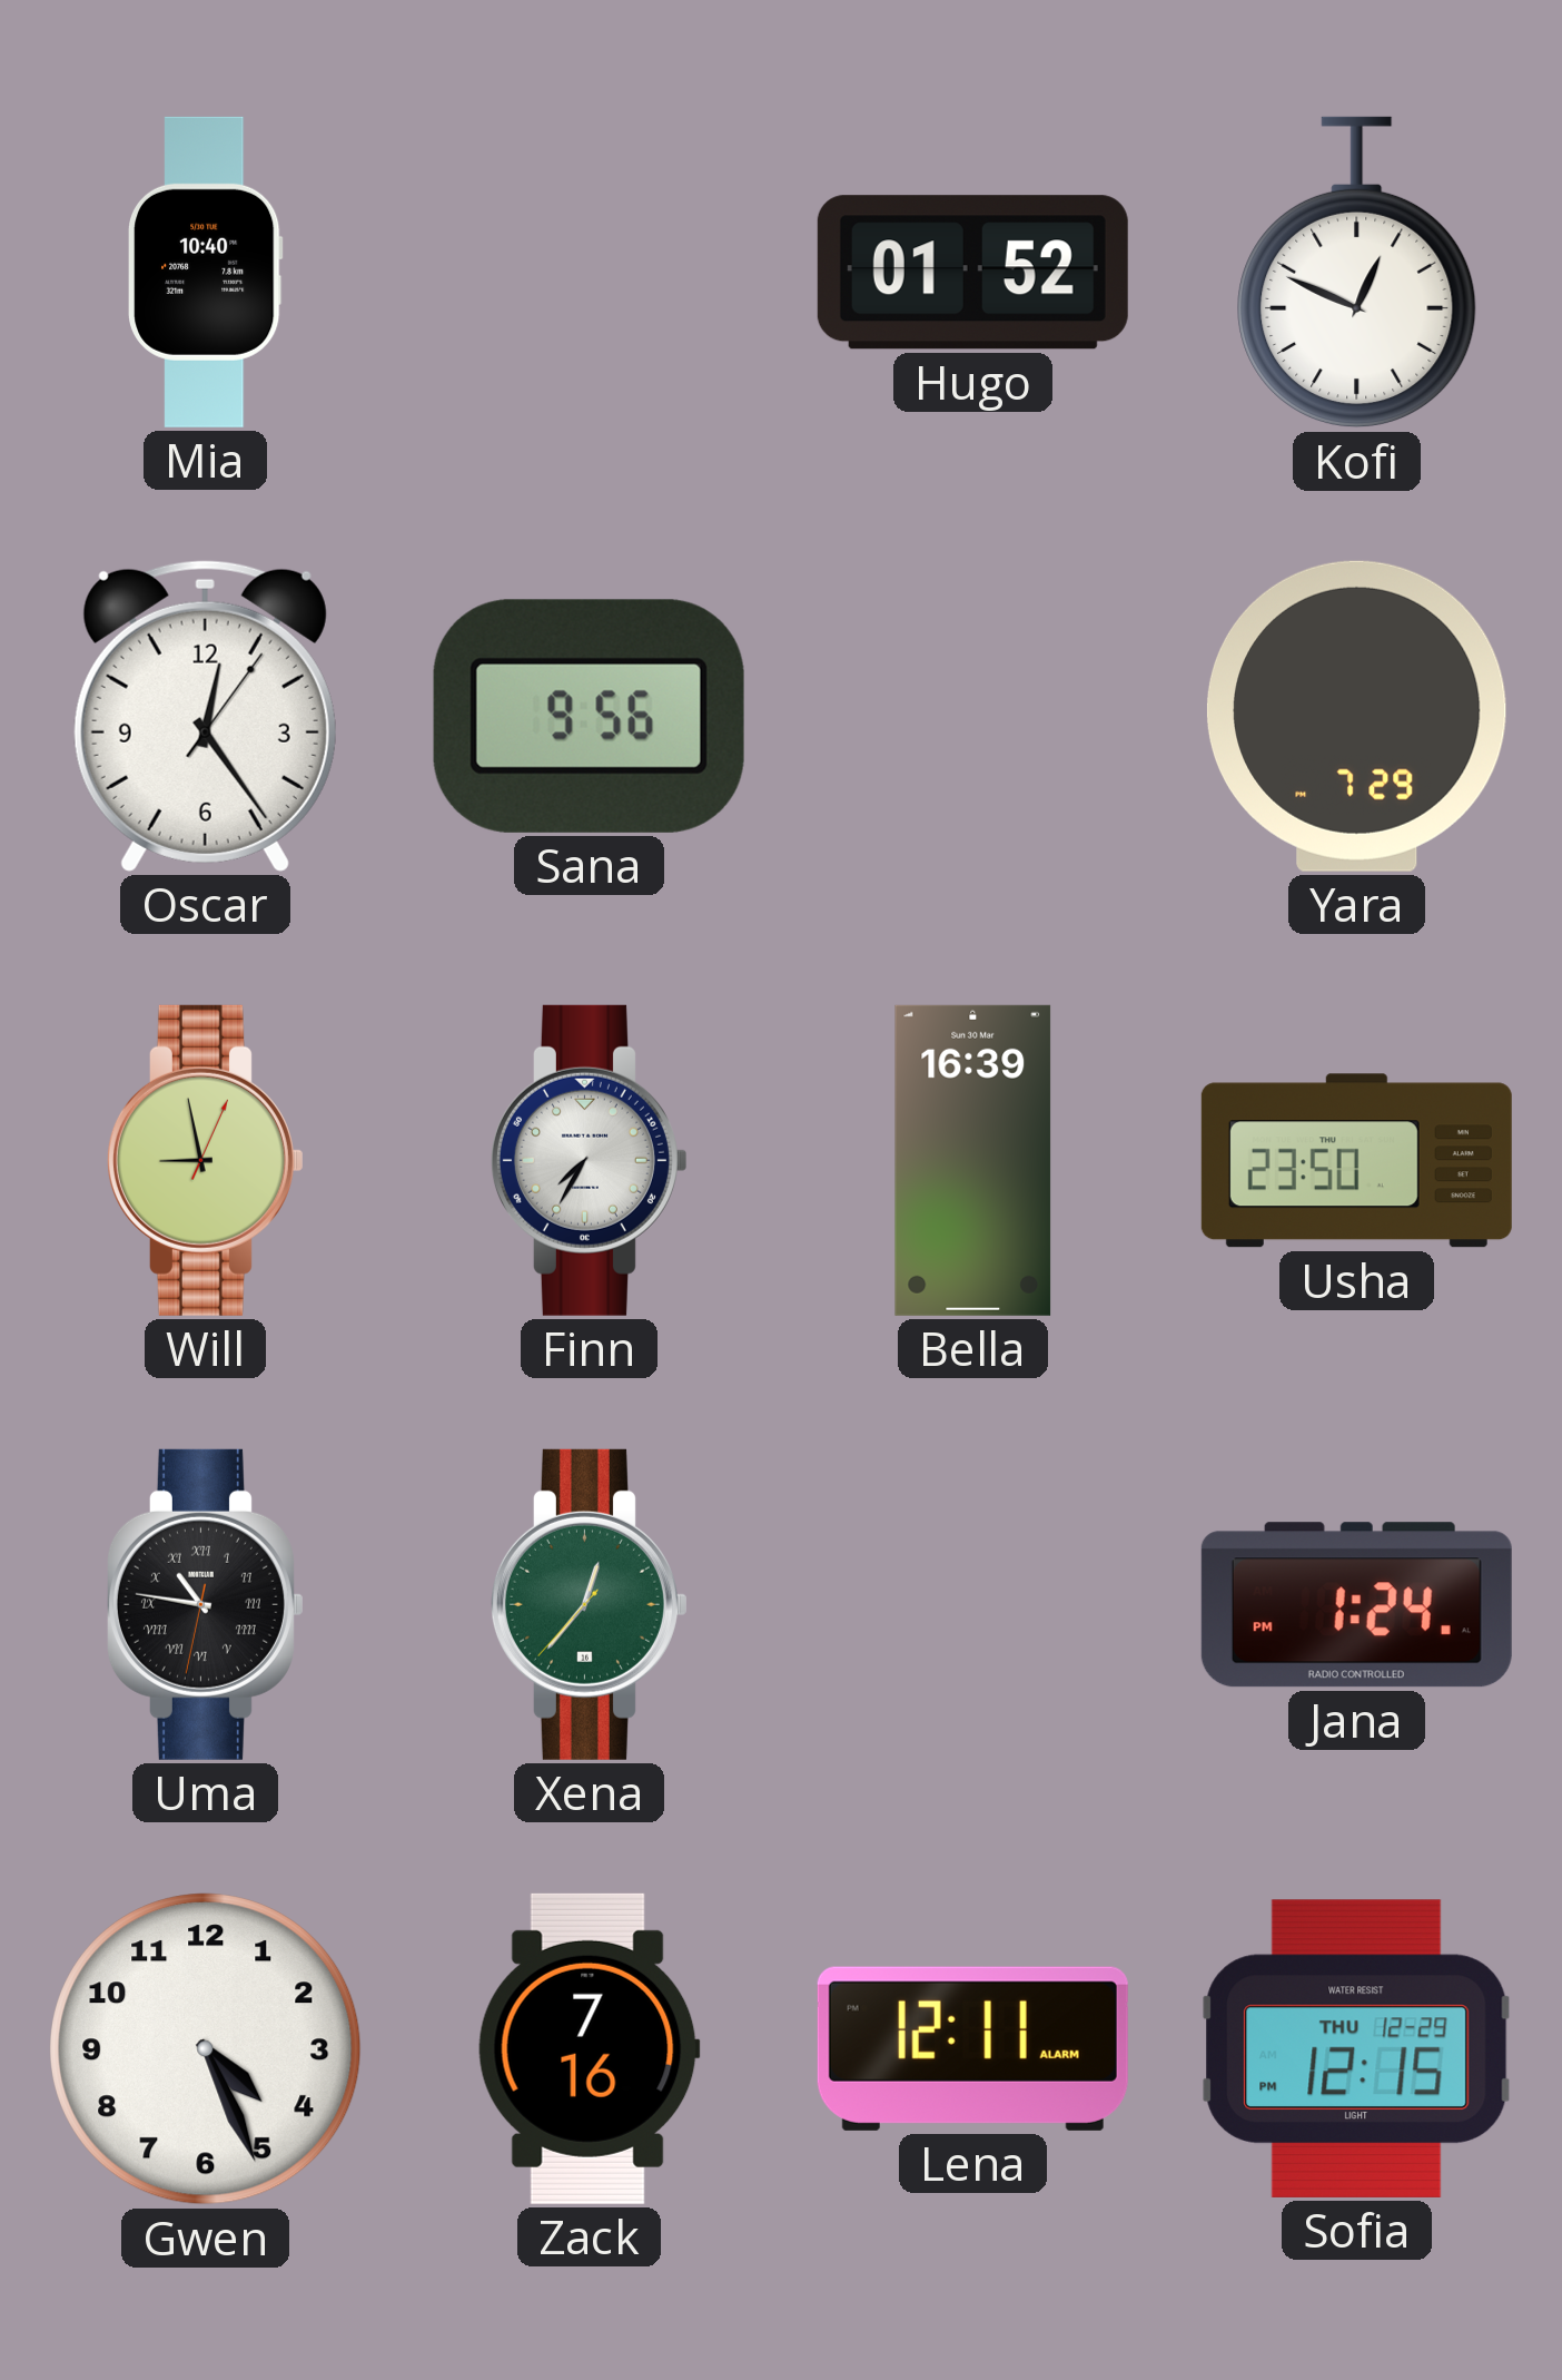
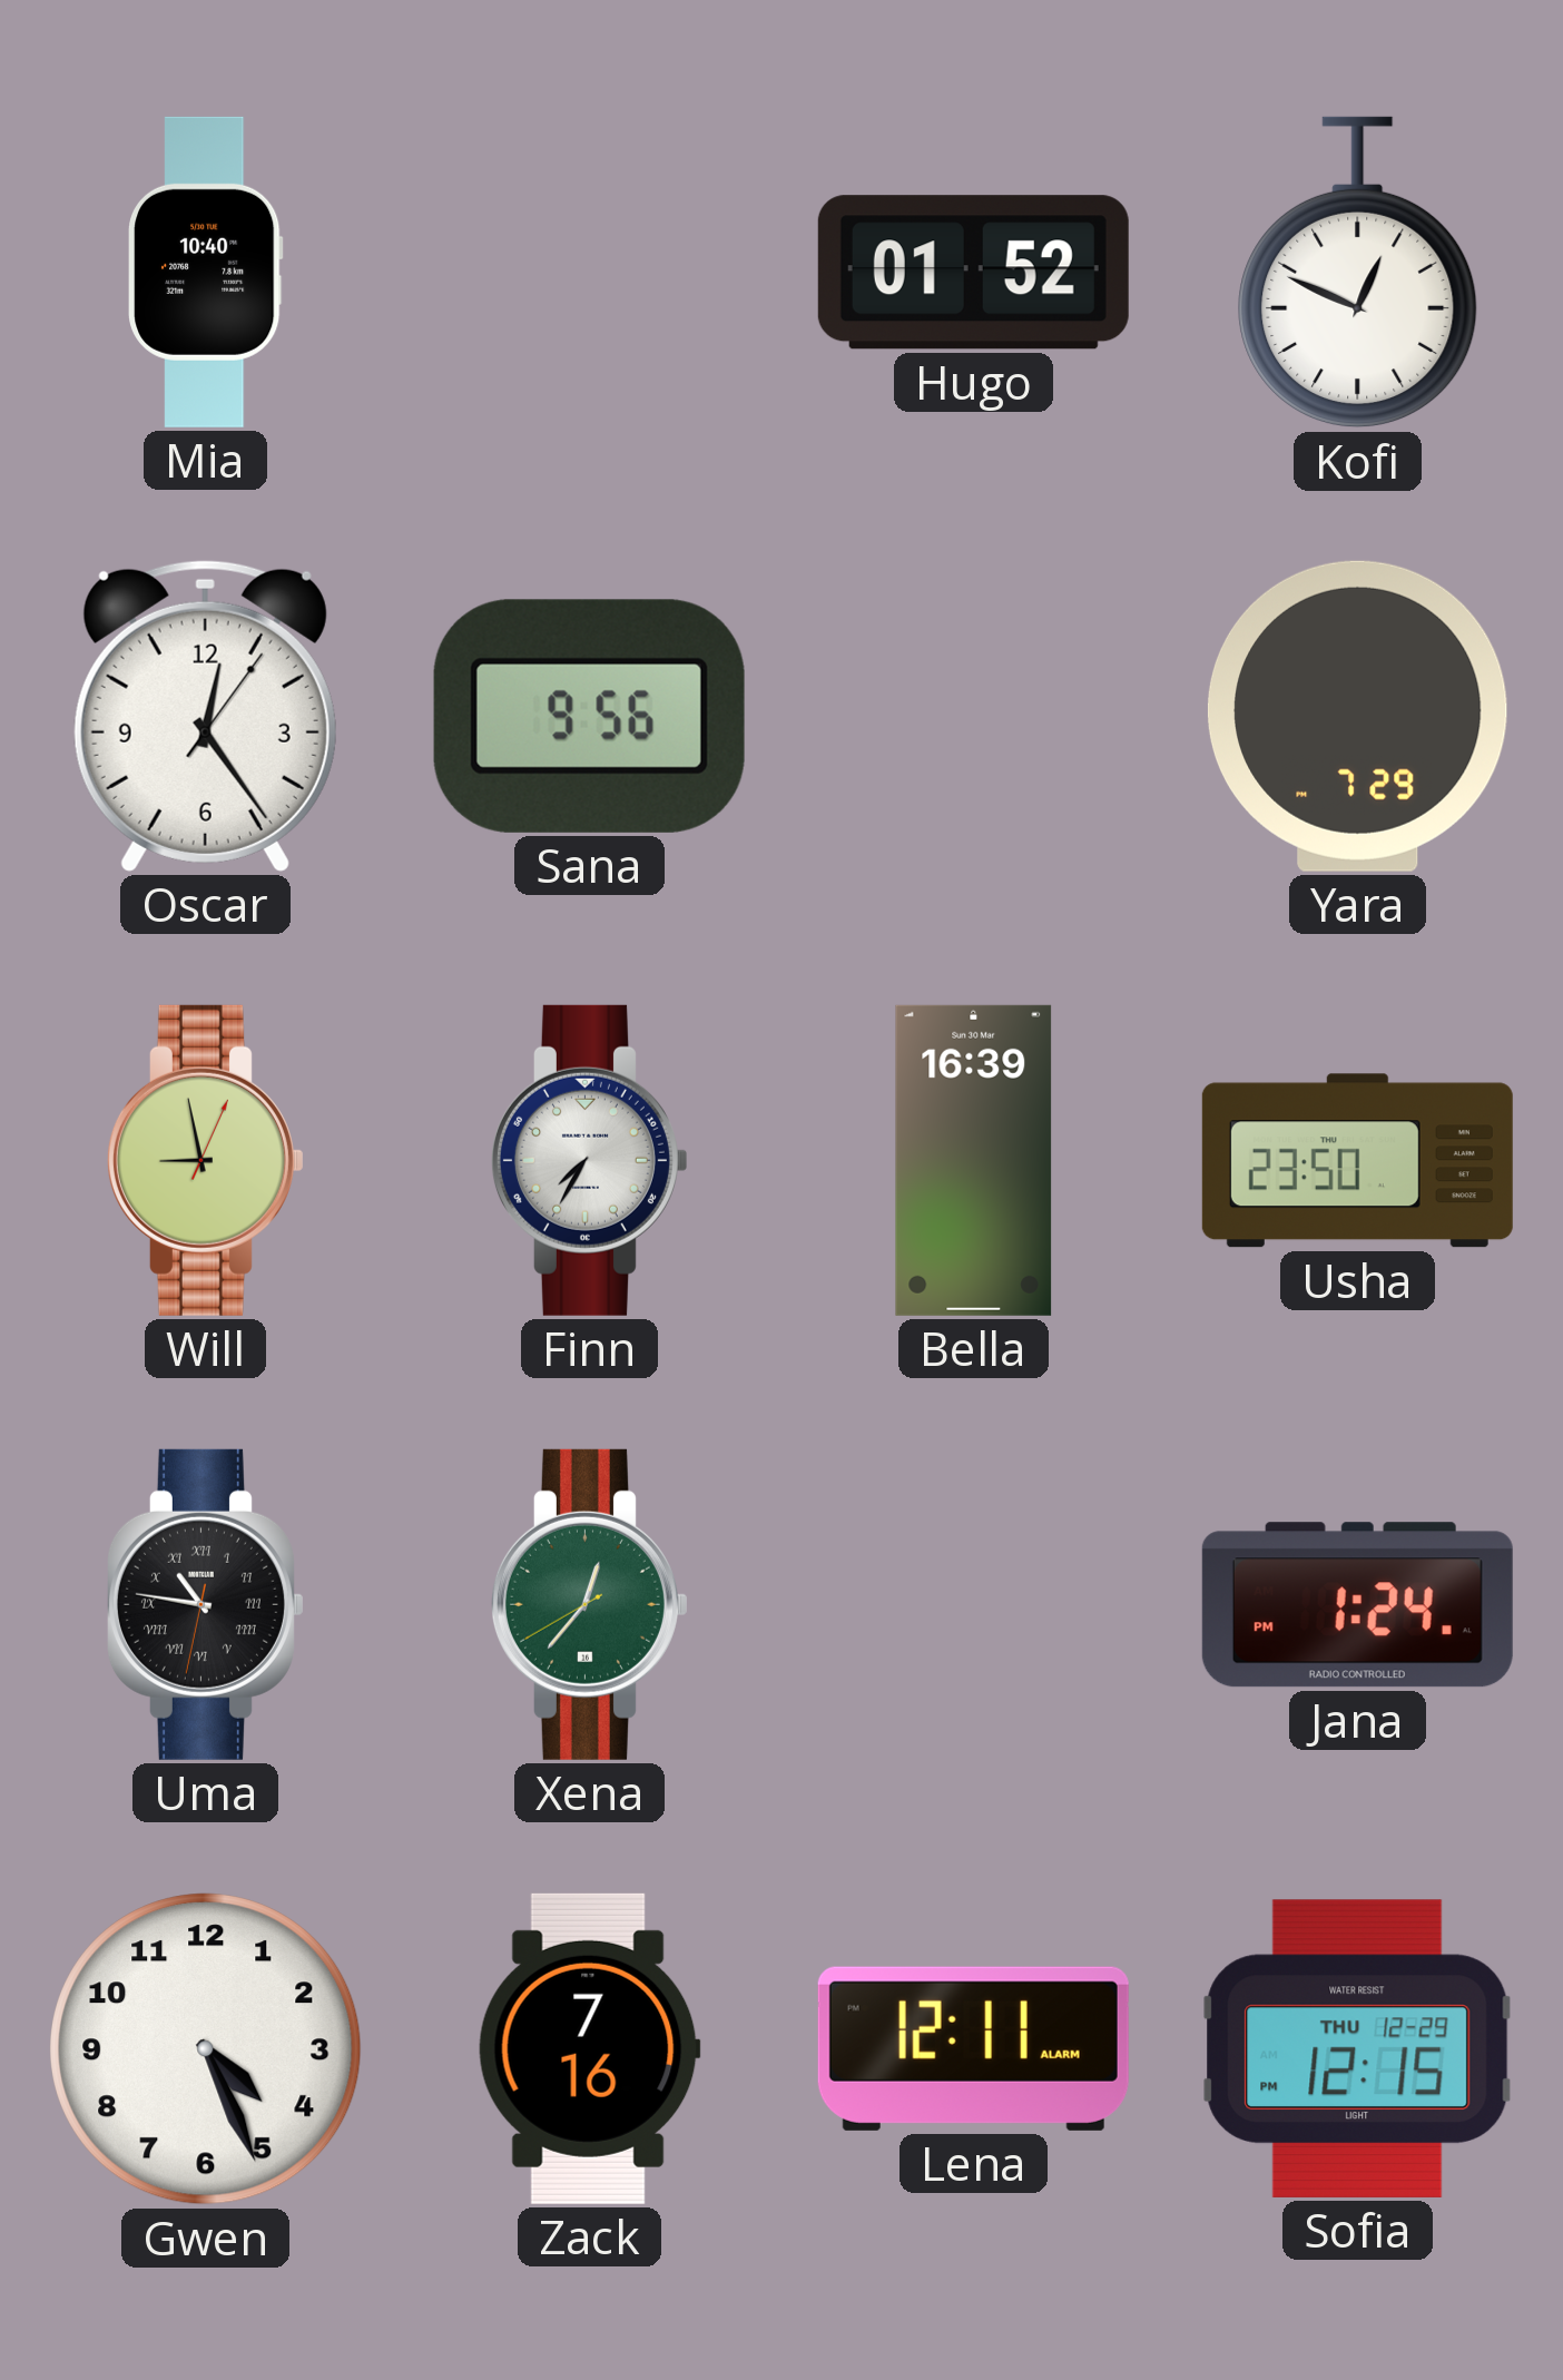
Xena: 12:36:37 -> 12:36:40
